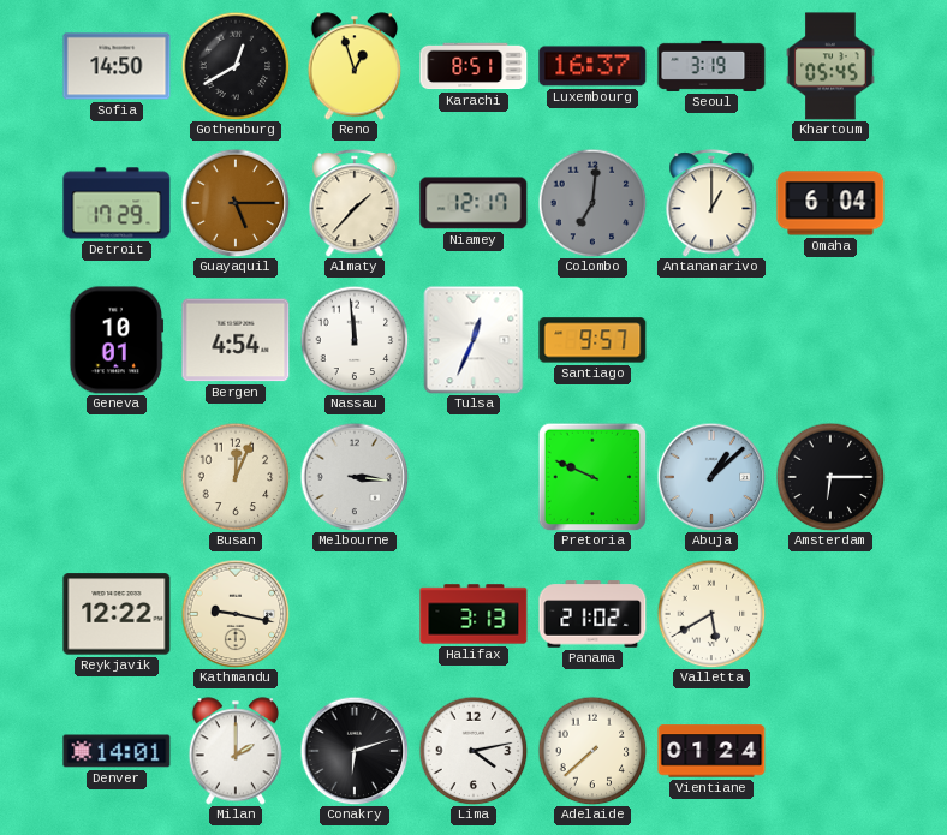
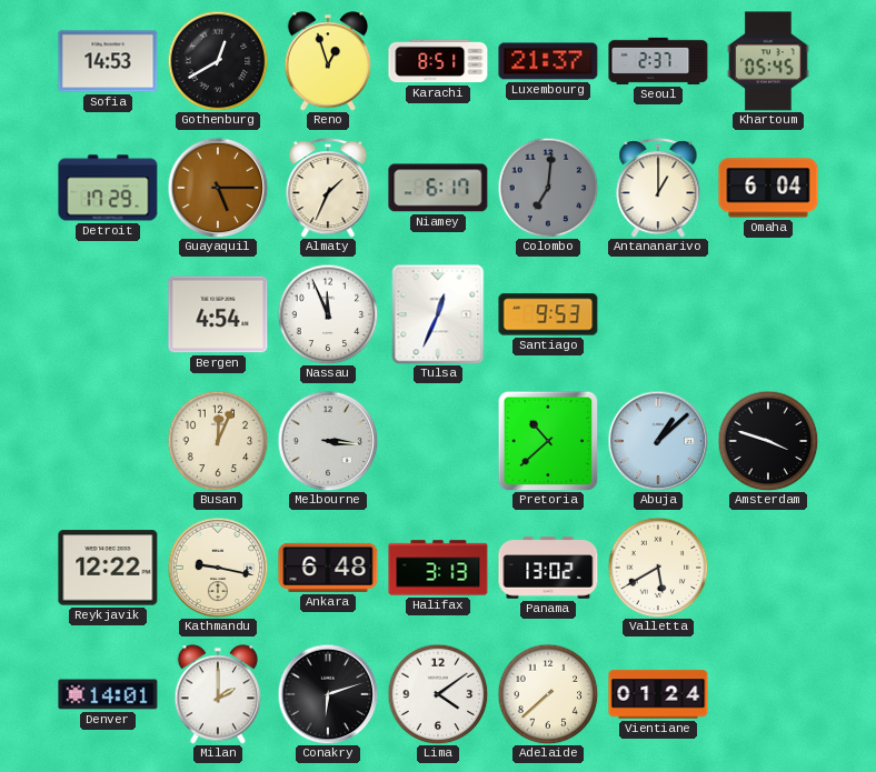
Sofia: 14:50 -> 14:53
Luxembourg: 16:37 -> 21:37
Seoul: 3:19 -> 2:37
Almaty: 1:37 -> 1:34
Niamey: 12:17 -> 6:17
Geneva: 10:01 -> none
Nassau: 11:59 -> 11:56
Santiago: 9:57 -> 9:53
Pretoria: 9:49 -> 10:38
Amsterdam: 6:15 -> 3:48
Ankara: none -> 6:48
Panama: 21:02 -> 13:02
Lima: 4:13 -> 4:09
